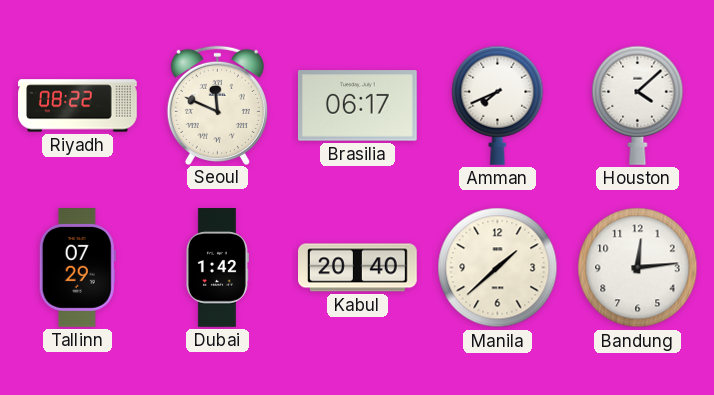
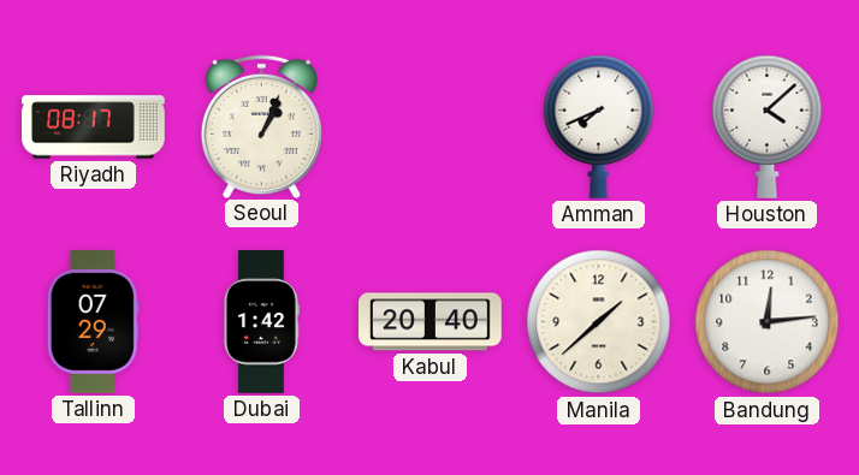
Riyadh: 08:22 -> 08:17
Seoul: 11:49 -> 1:04
Brasilia: 06:17 -> none
